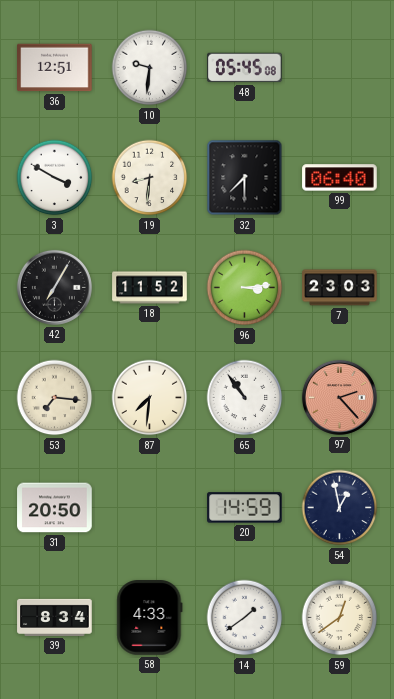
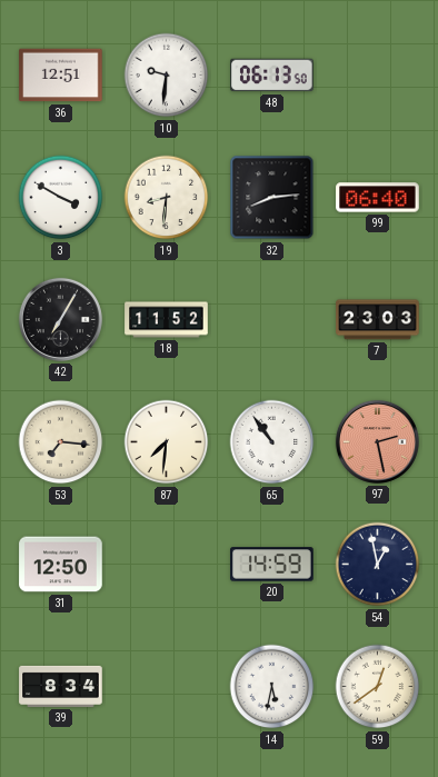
48: 05:45 -> 06:13
32: 7:30 -> 8:14
96: 3:14 -> none
97: 2:23 -> 2:28
31: 20:50 -> 12:50
58: 4:33 -> none
14: 1:39 -> 5:32
